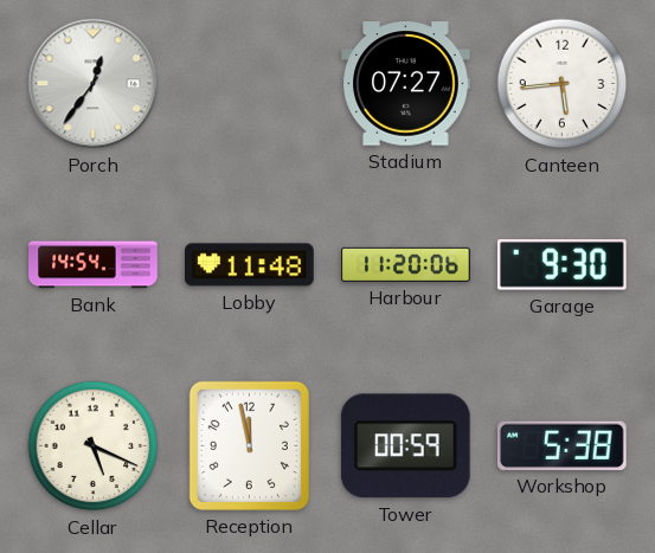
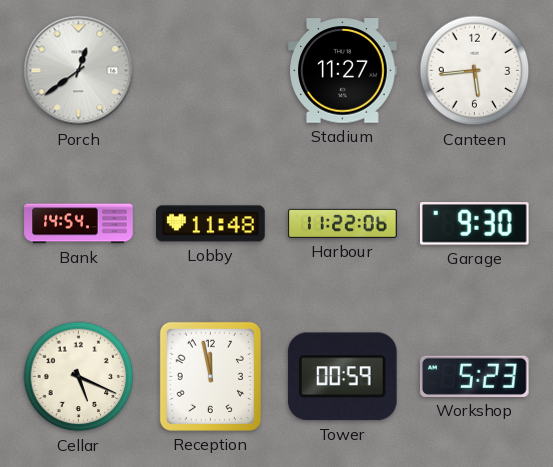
Porch: 12:36 -> 12:39
Stadium: 07:27 -> 11:27
Harbour: 11:20 -> 11:22
Workshop: 5:38 -> 5:23
